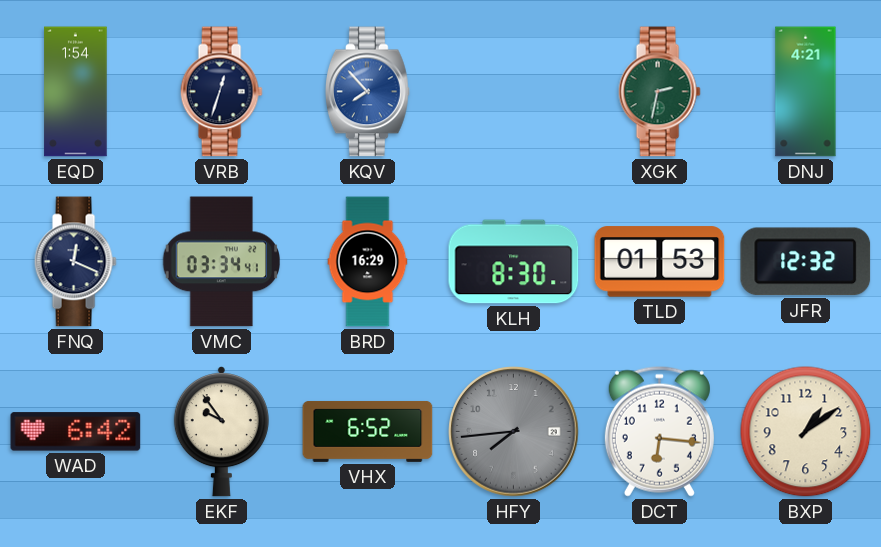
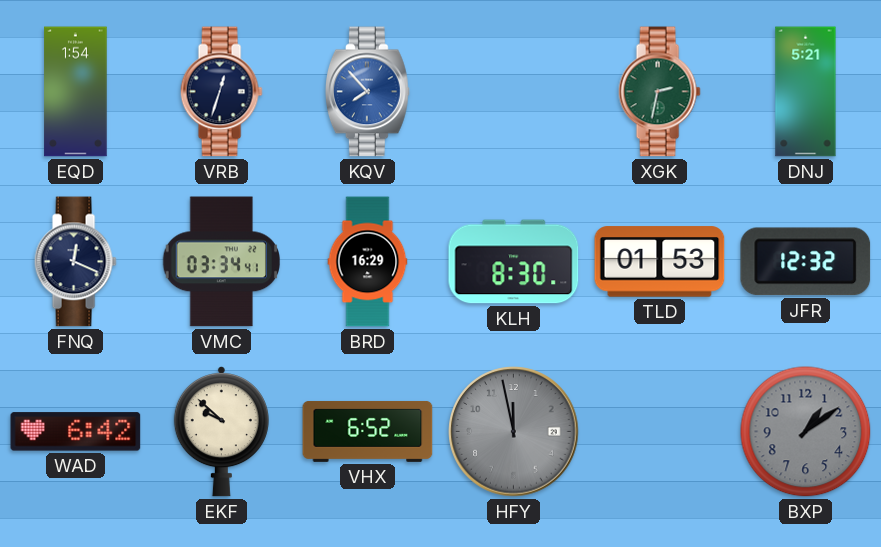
DNJ: 4:21 -> 5:21
EKF: 9:54 -> 9:52
HFY: 7:44 -> 11:58
DCT: 6:16 -> none
BXP dial: cream -> grey
